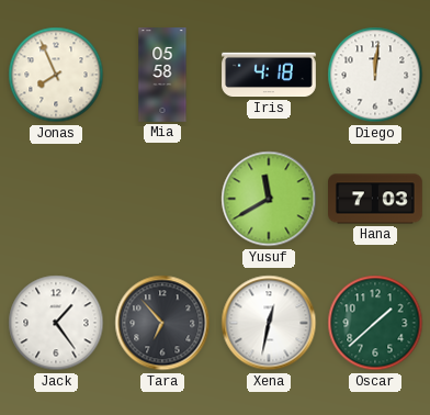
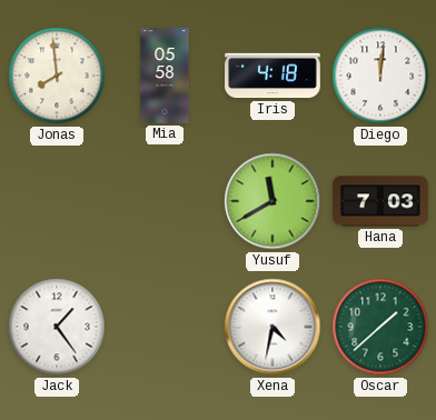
Jonas: 7:56 -> 7:59
Tara: 6:53 -> none
Xena: 12:32 -> 4:32
